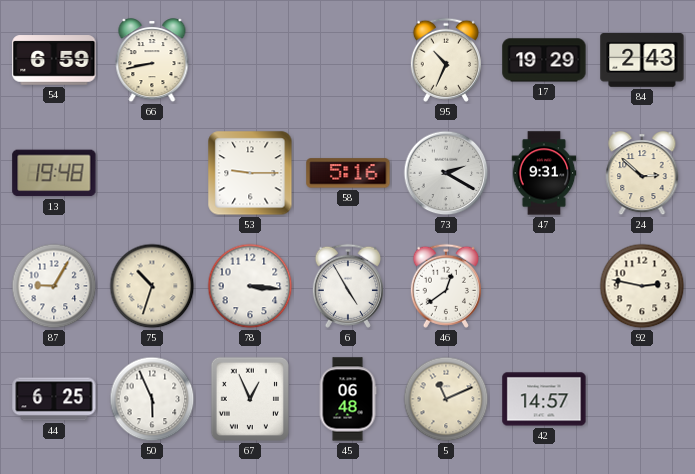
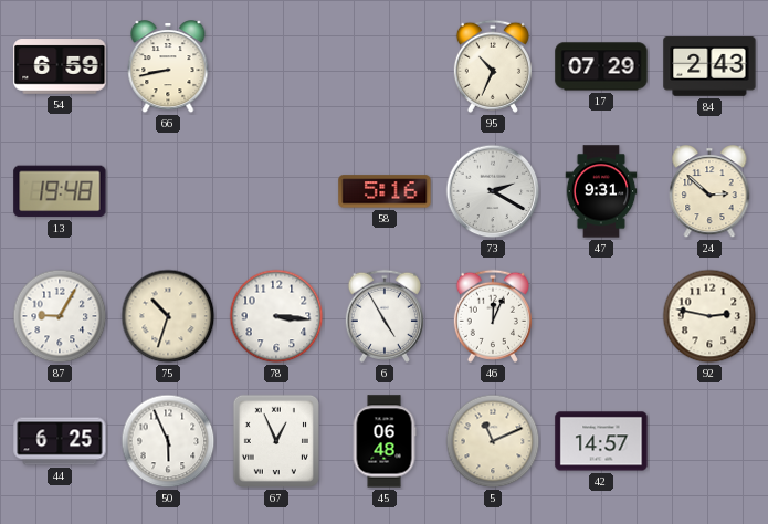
17: 19:29 -> 07:29
53: 9:15 -> none
46: 12:39 -> 12:04
